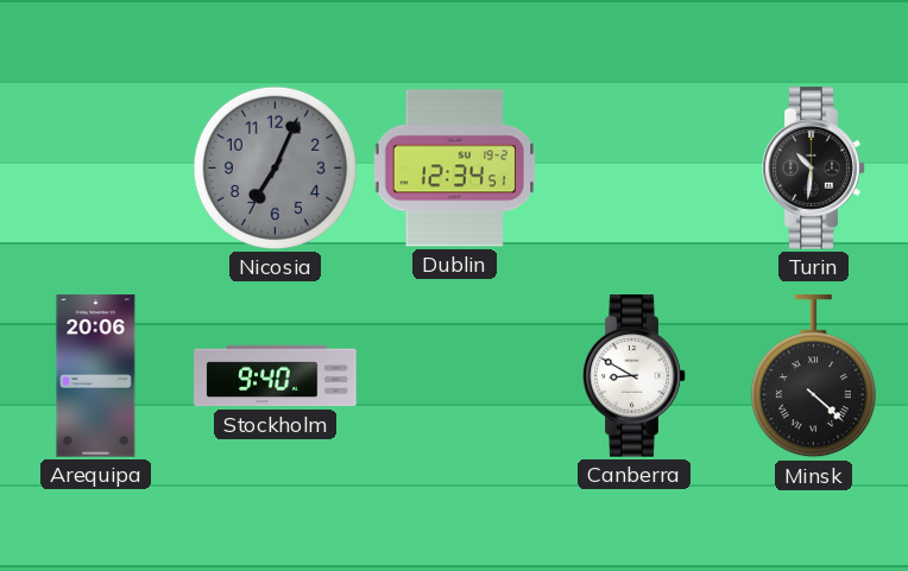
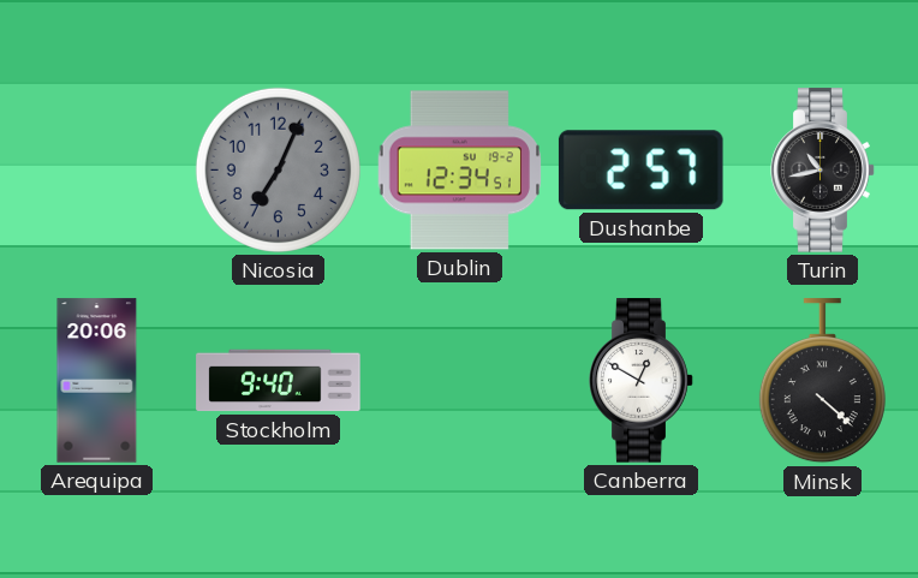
Dushanbe: none -> 2:57
Turin: 10:31 -> 10:43
Canberra: 8:50 -> 12:50
